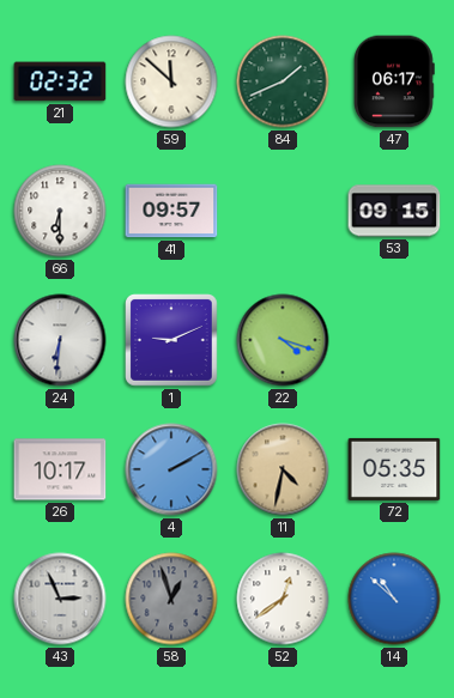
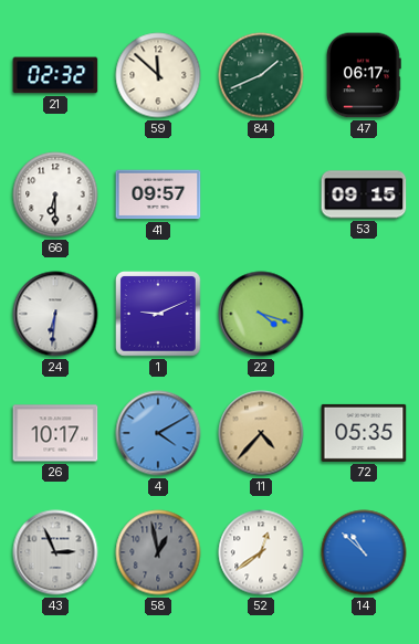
4: 2:10 -> 4:10
11: 4:32 -> 4:37
58: 12:57 -> 12:58
